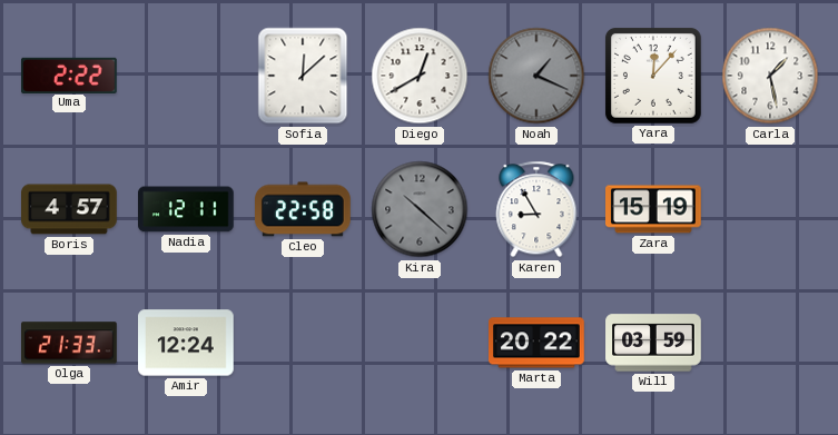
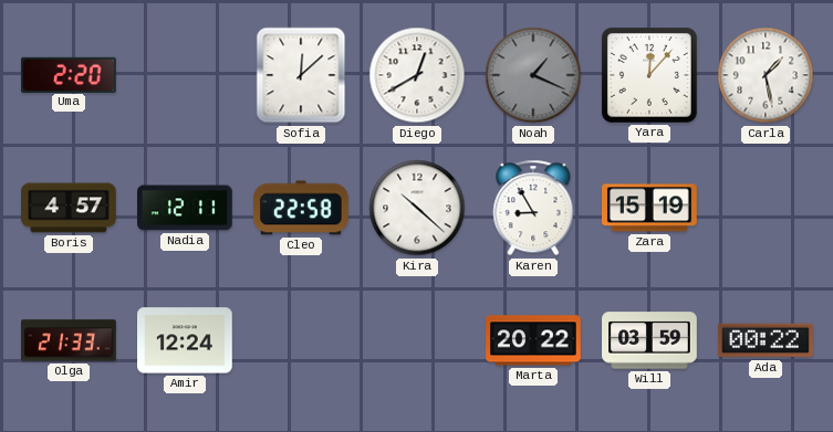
Uma: 2:22 -> 2:20
Kira dial: grey -> white
Ada: none -> 00:22
